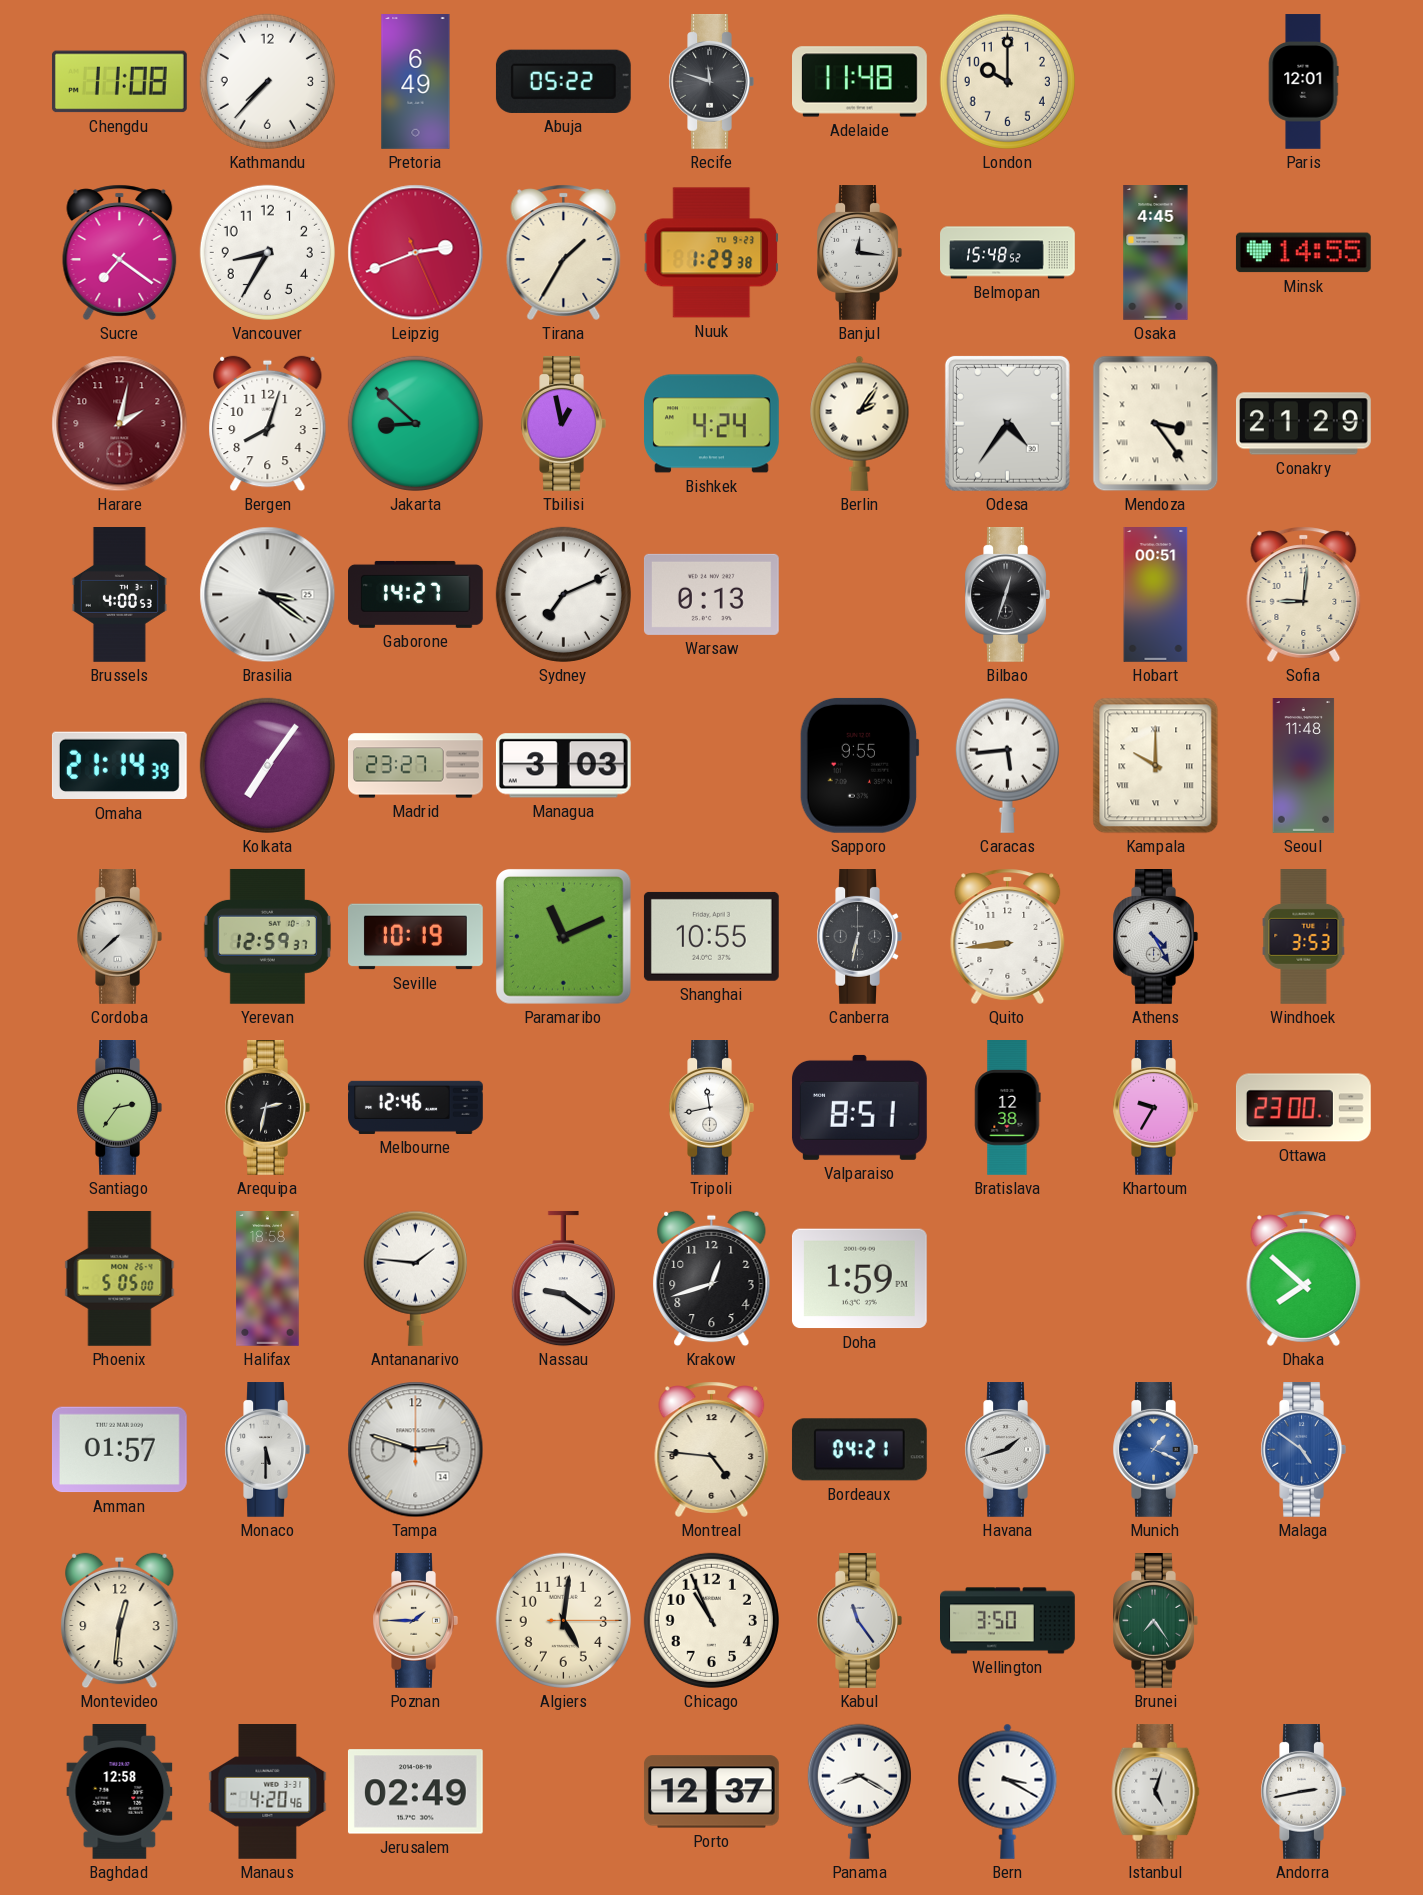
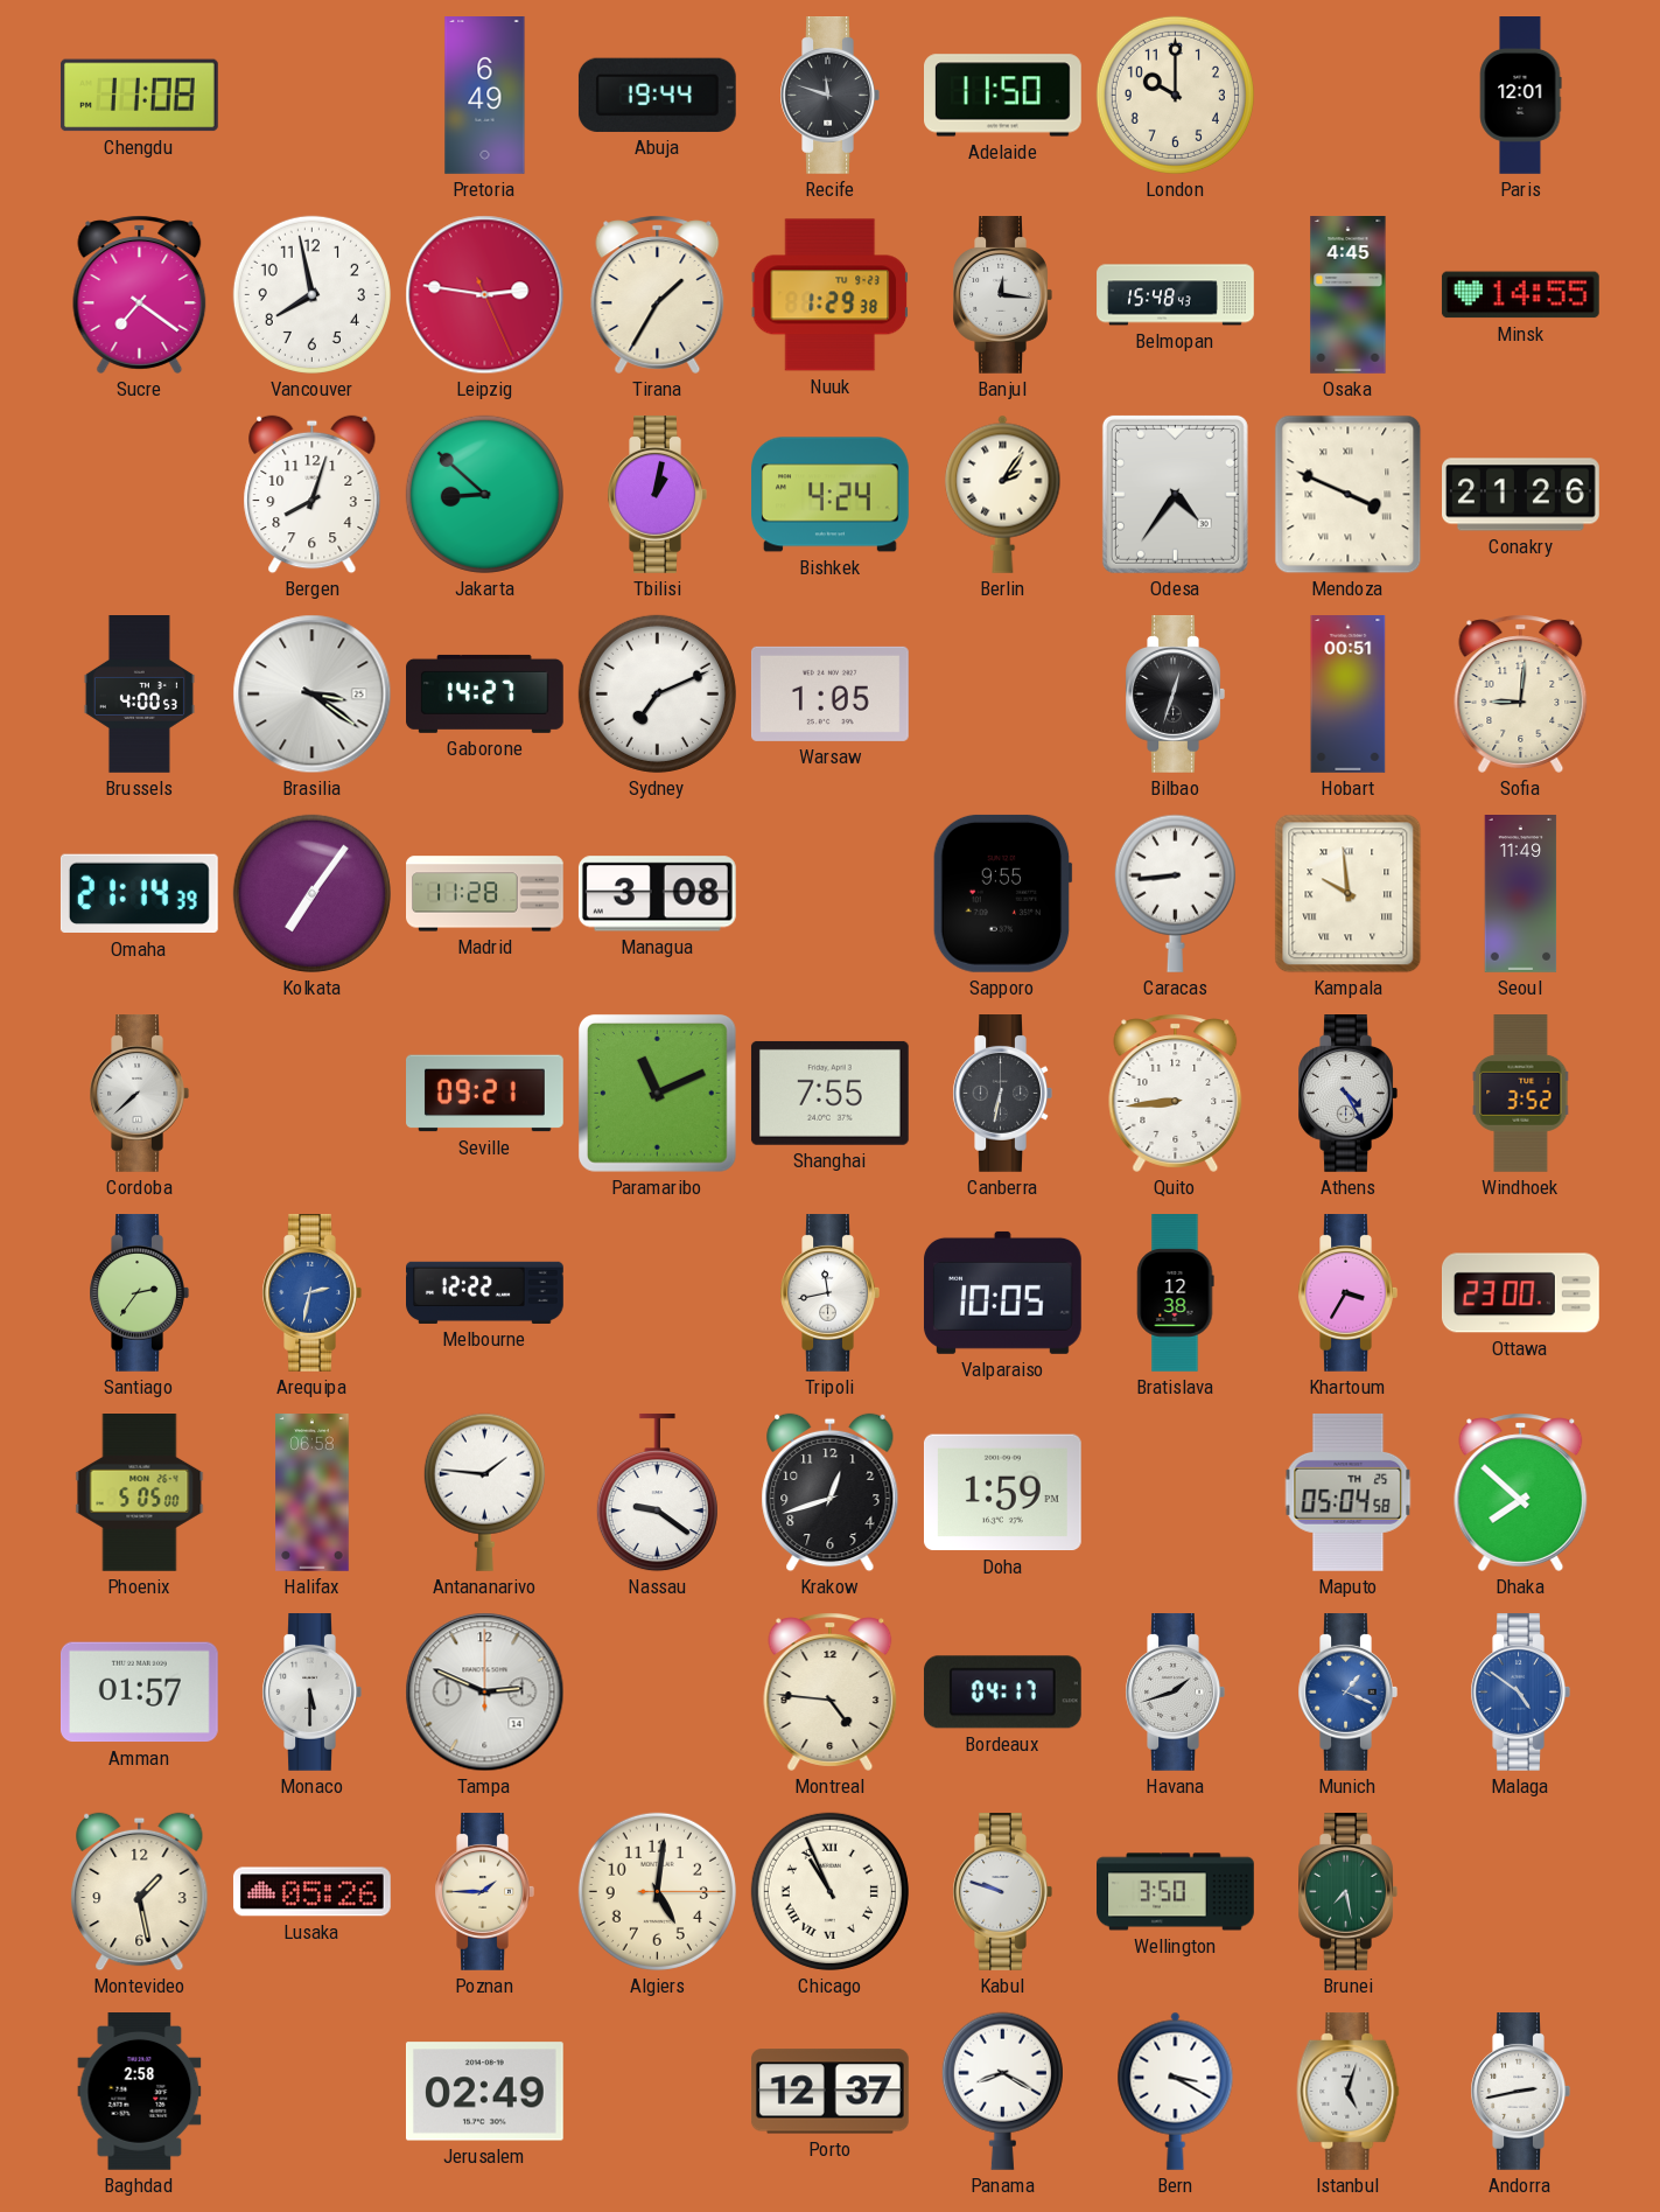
Kathmandu: 7:37 -> none
Abuja: 05:22 -> 19:44
Adelaide: 11:48 -> 11:50
Vancouver: 8:35 -> 7:58
Leipzig: 2:41 -> 2:46
Belmopan: 15:48:52 -> 15:48:43
Harare: 2:02 -> none
Tbilisi: 12:58 -> 1:02
Mendoza: 3:24 -> 3:49
Conakry: 21:29 -> 21:26
Warsaw: 0:13 -> 1:05
Madrid: 23:27 -> 11:28
Managua: 3:03 -> 3:08
Caracas: 5:44 -> 8:44
Kampala: 10:00 -> 9:59
Seoul: 11:48 -> 11:49
Yerevan: 12:59 -> none
Seville: 10:19 -> 09:21
Shanghai: 10:55 -> 7:55
Windhoek: 3:53 -> 3:52
Arequipa dial: black -> blue
Melbourne: 12:46 -> 12:22
Valparaiso: 8:51 -> 10:05
Khartoum: 9:35 -> 3:35
Halifax: 18:58 -> 06:58
Maputo: none -> 05:04
Tampa: 2:48 -> 2:49
Bordeaux: 04:21 -> 04:17
Montevideo: 12:31 -> 1:28
Lusaka: none -> 05:26
Chicago numerals: Arabic -> Roman
Kabul: 11:24 -> 9:48
Brunei: 7:24 -> 7:28
Baghdad: 12:58 -> 2:58
Manaus: 4:20 -> none
